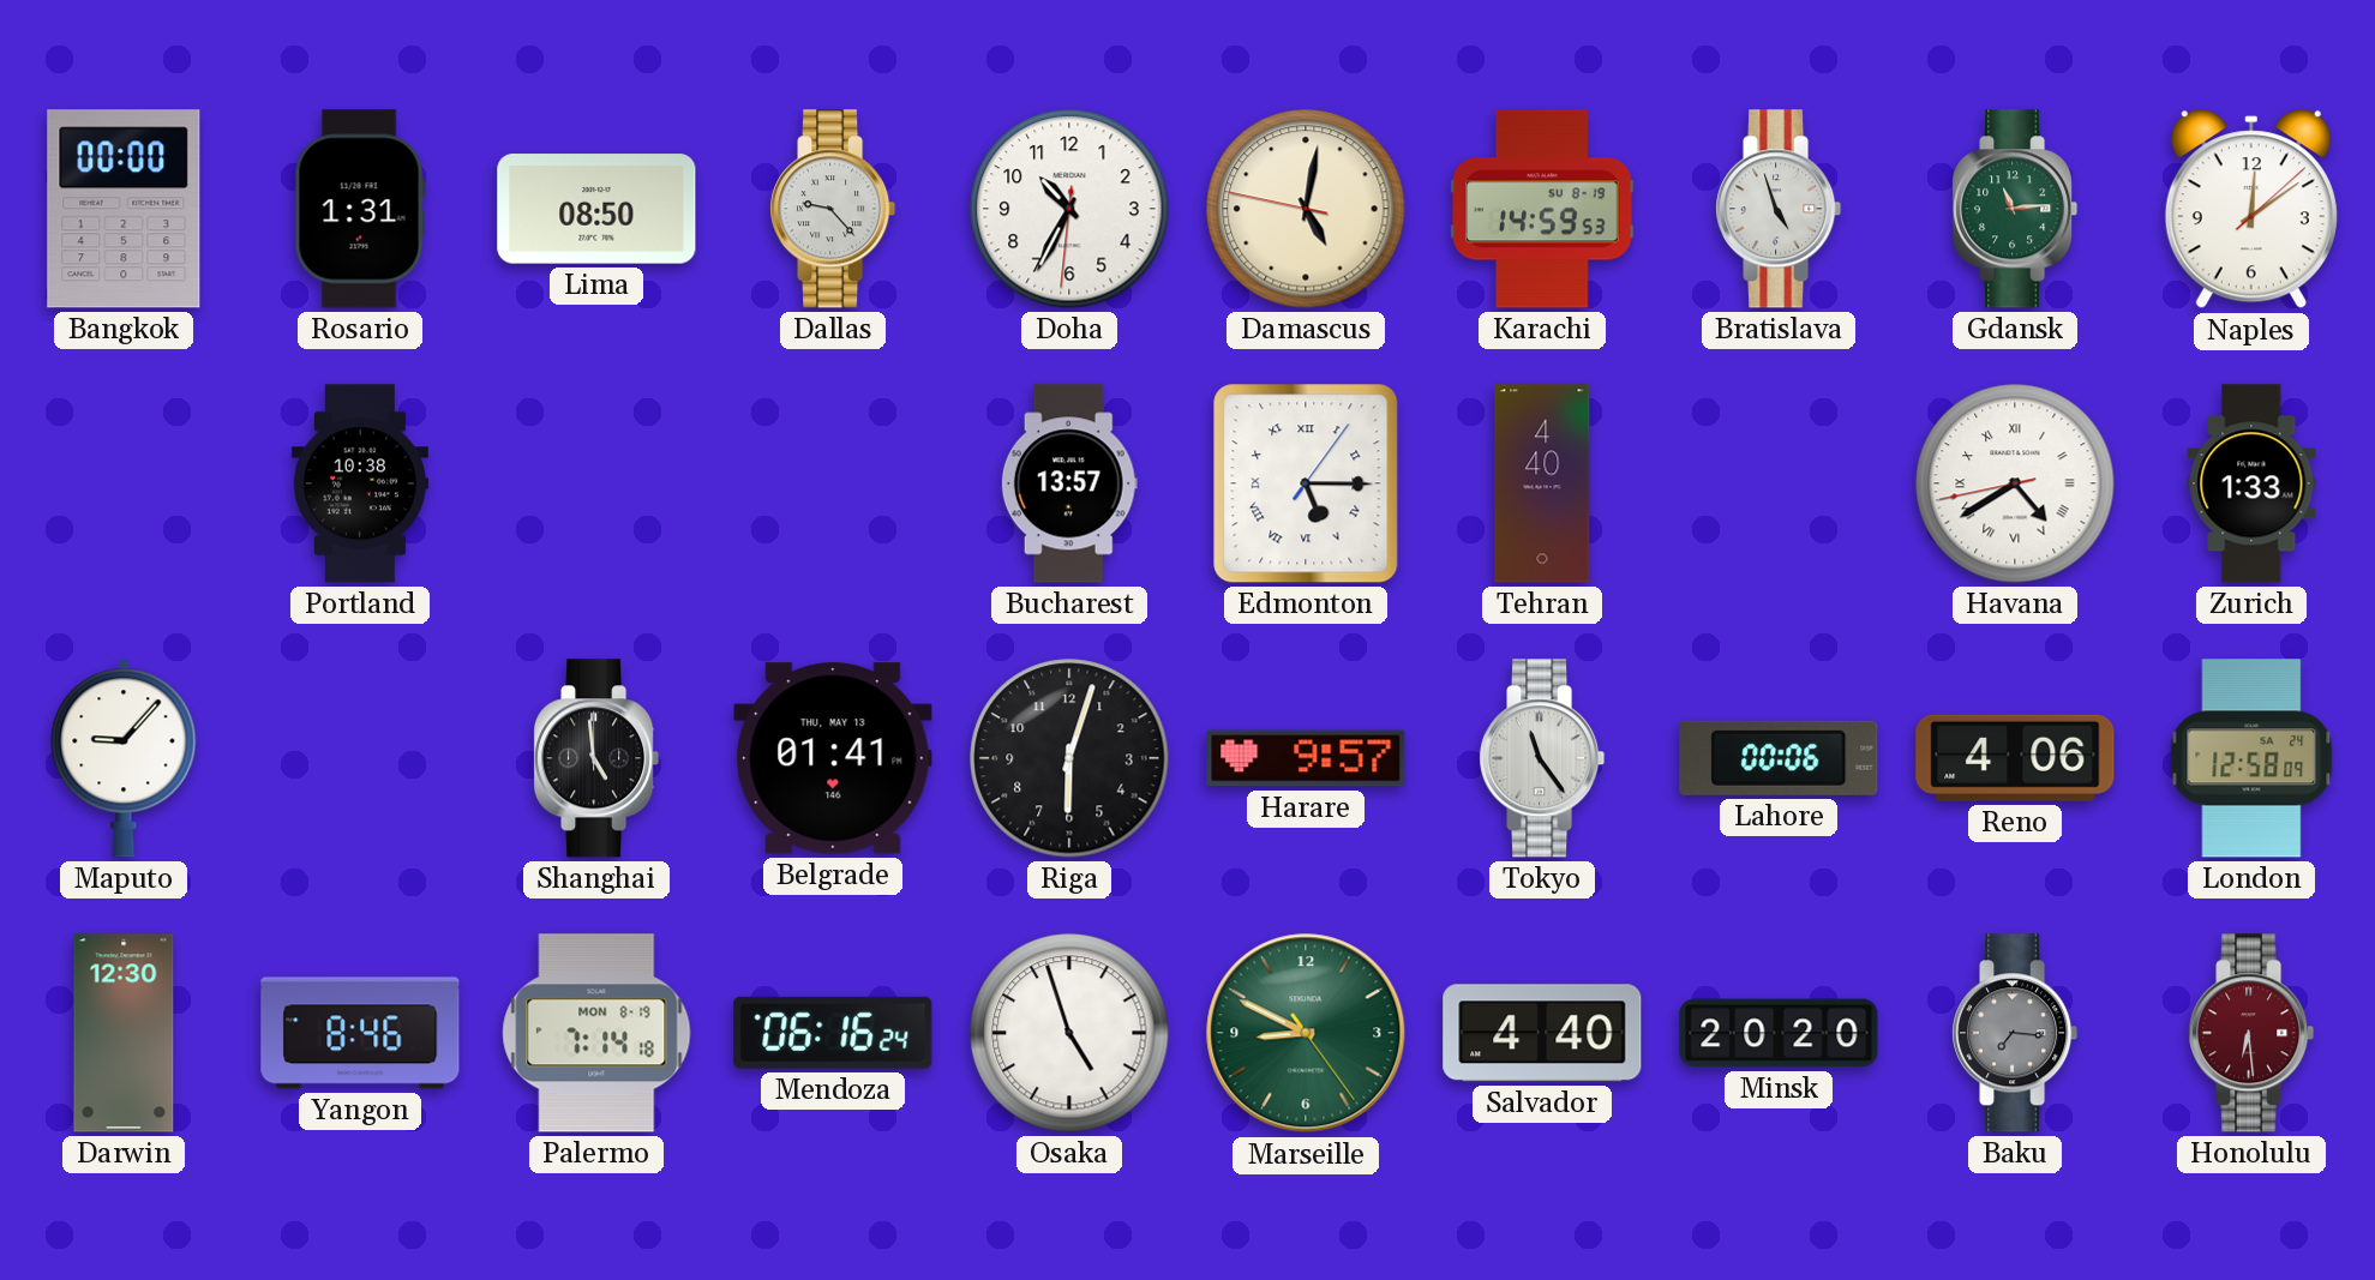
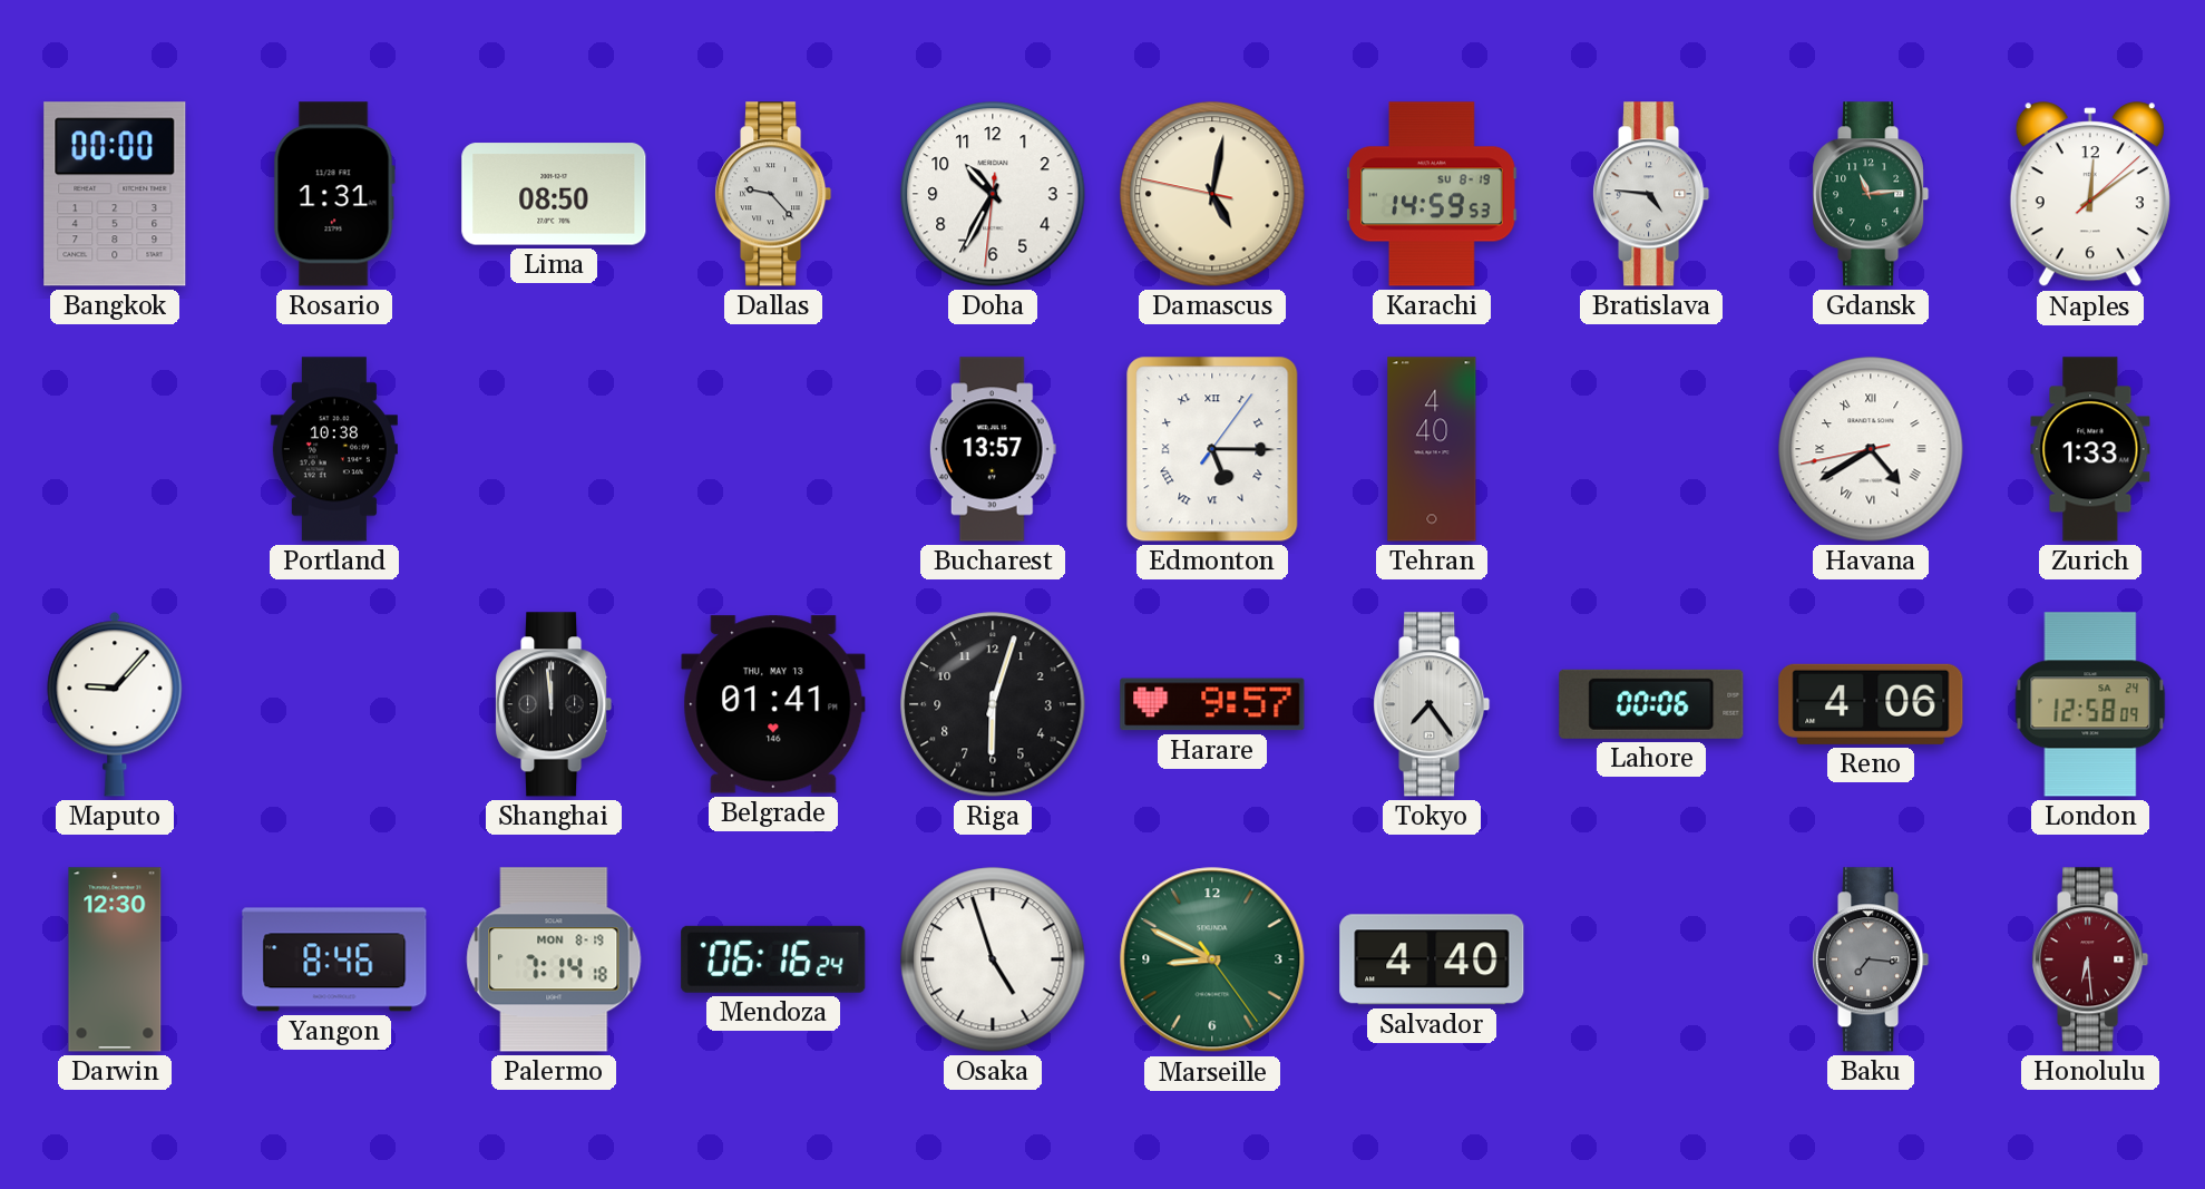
Bratislava: 4:57 -> 4:46
Shanghai: 4:59 -> 11:59
Tokyo: 11:24 -> 7:24
Minsk: 20:20 -> none
